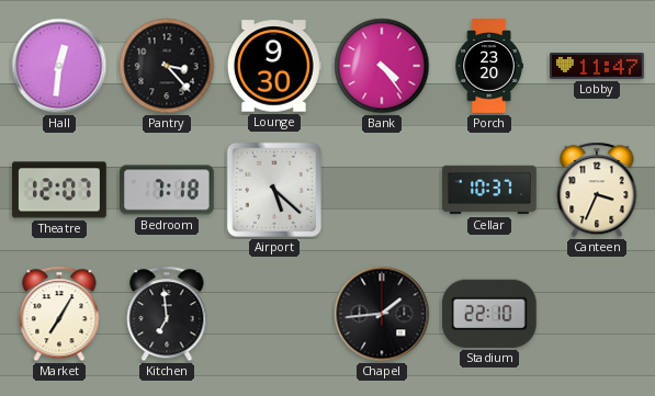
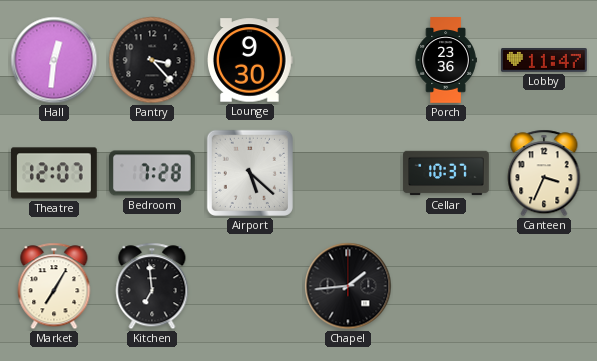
Bank: 4:24 -> none
Porch: 23:20 -> 23:36
Bedroom: 7:18 -> 7:28
Stadium: 22:10 -> none
